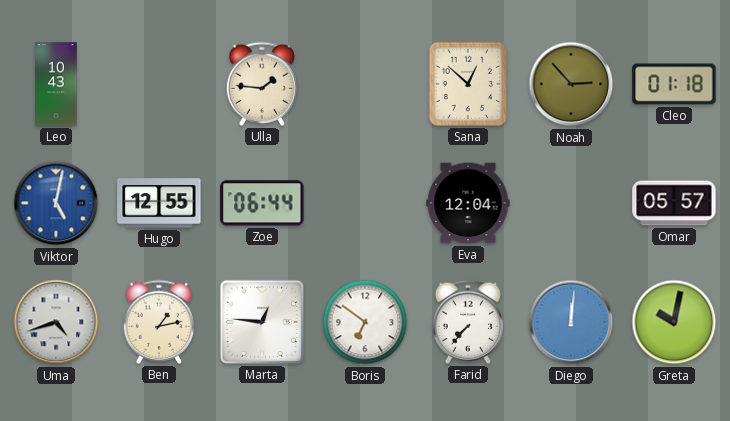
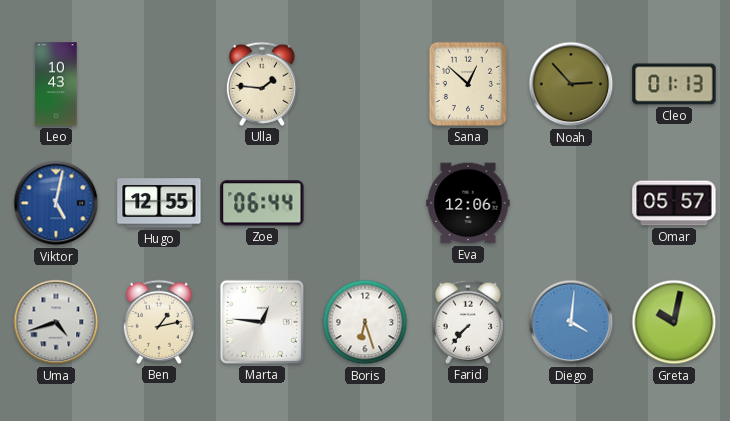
Cleo: 01:18 -> 01:13
Eva: 12:04 -> 12:06
Boris: 6:51 -> 6:27
Diego: 12:01 -> 4:01
